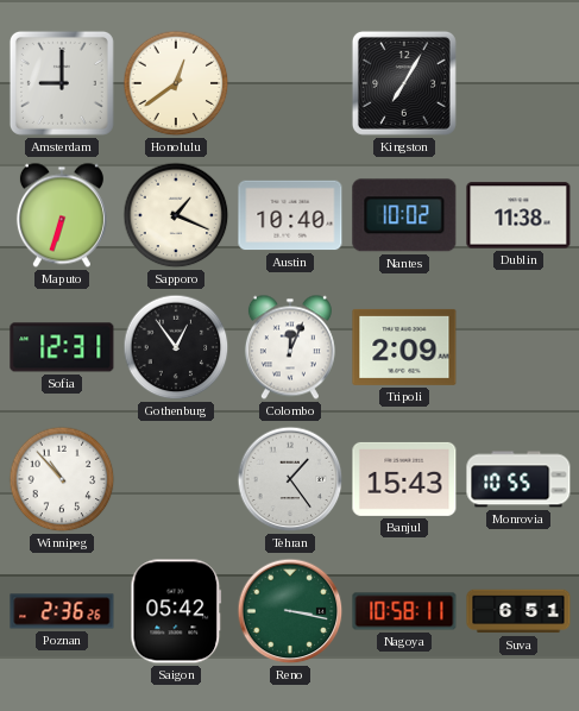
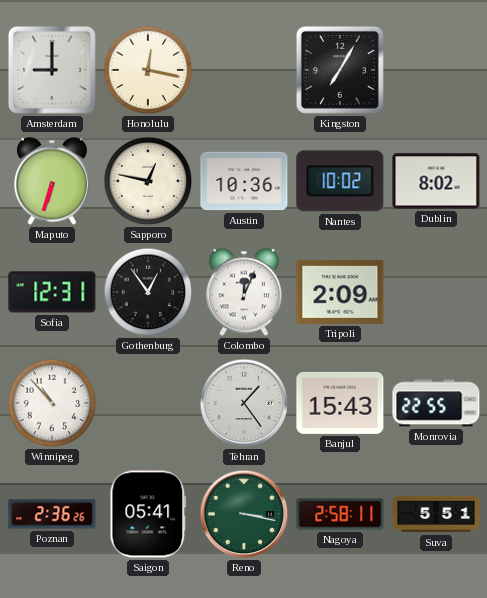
Honolulu: 12:39 -> 12:17
Sapporo: 1:19 -> 12:47
Austin: 10:40 -> 10:36
Dublin: 11:38 -> 8:02
Monrovia: 10:55 -> 22:55
Saigon: 05:42 -> 05:41
Nagoya: 10:58 -> 2:58
Suva: 6:51 -> 5:51
